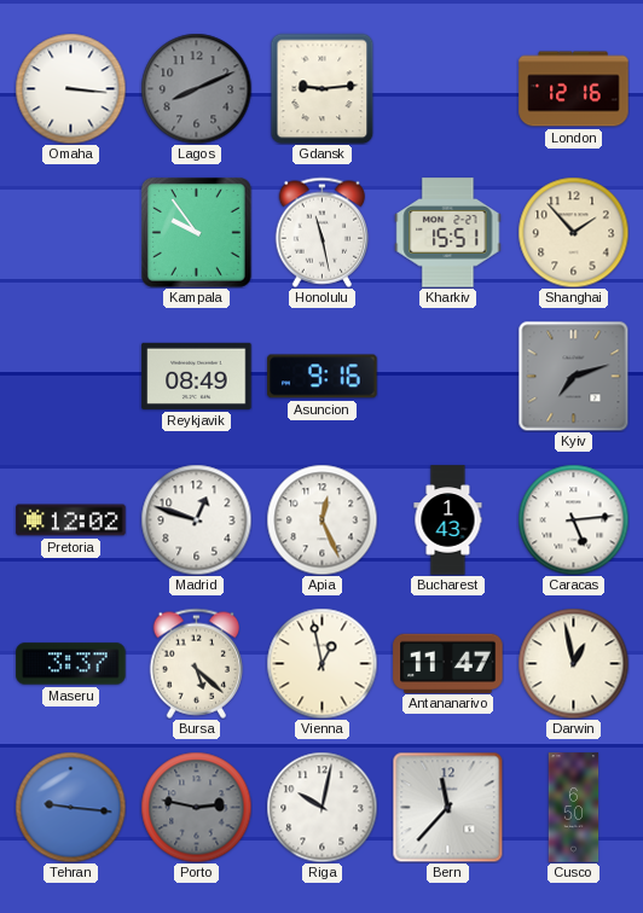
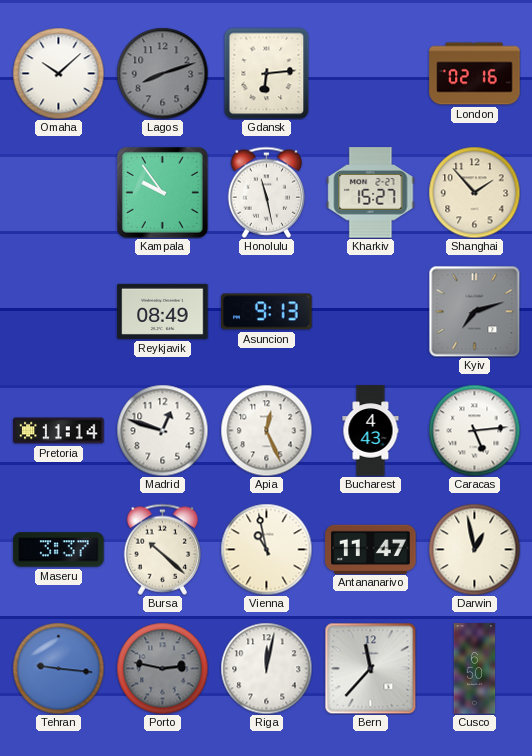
Omaha: 3:16 -> 10:08
Lagos: 8:11 -> 8:12
Gdansk: 9:14 -> 6:14
London: 12:16 -> 02:16
Kharkiv: 15:51 -> 15:27
Asuncion: 9:16 -> 9:13
Pretoria: 12:02 -> 11:14
Bucharest: 1:43 -> 4:43
Bursa: 5:22 -> 10:22
Vienna: 12:58 -> 10:58
Riga: 10:02 -> 12:02
